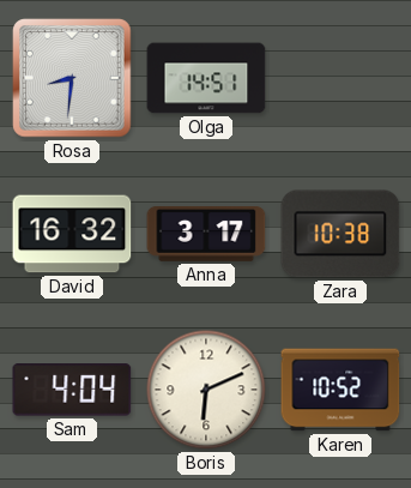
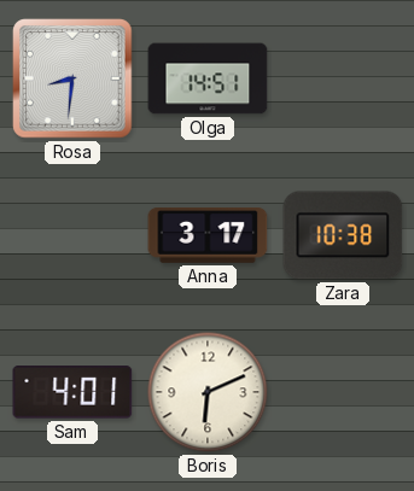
David: 16:32 -> none
Sam: 4:04 -> 4:01
Karen: 10:52 -> none
